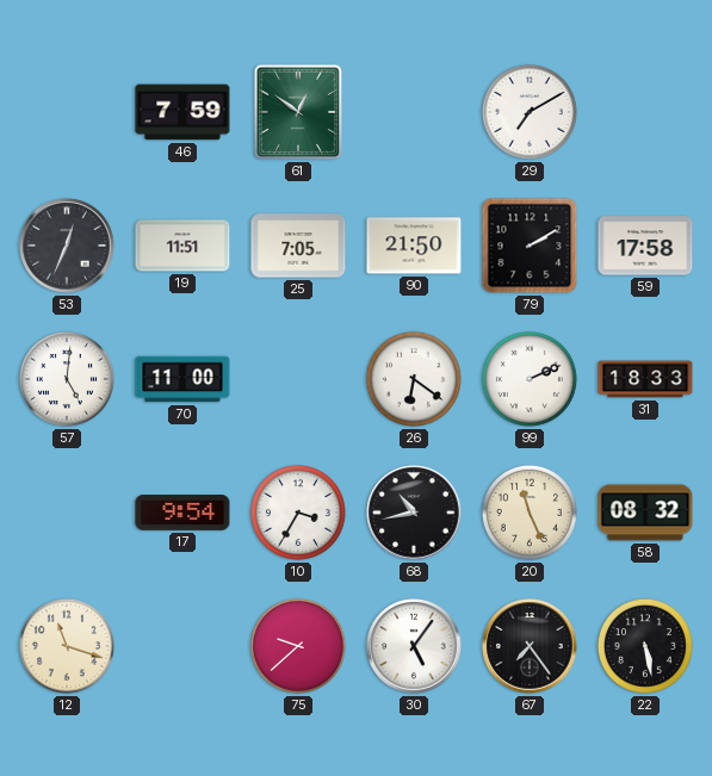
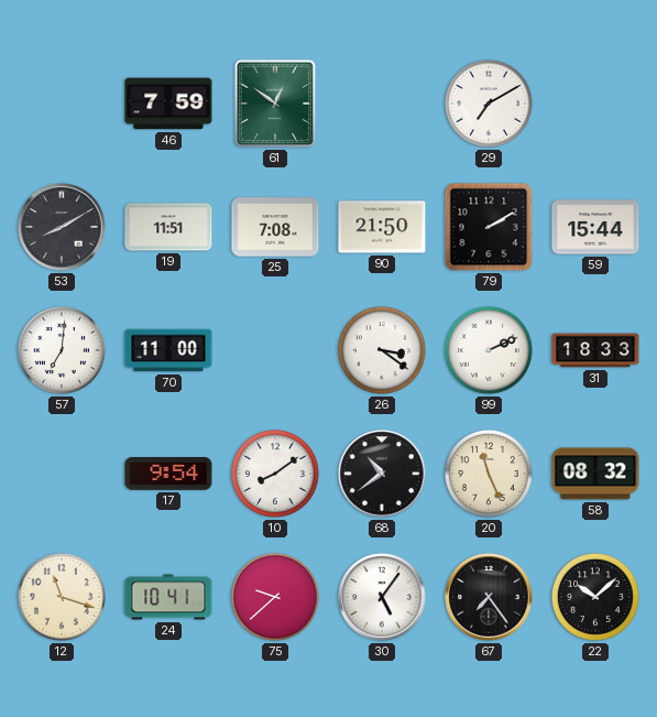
53: 12:34 -> 8:10
25: 7:05 -> 7:08
59: 17:58 -> 15:44
57: 5:01 -> 7:01
26: 6:21 -> 3:21
10: 3:35 -> 8:09
68: 10:43 -> 10:39
24: none -> 10:41
22: 5:28 -> 10:08
